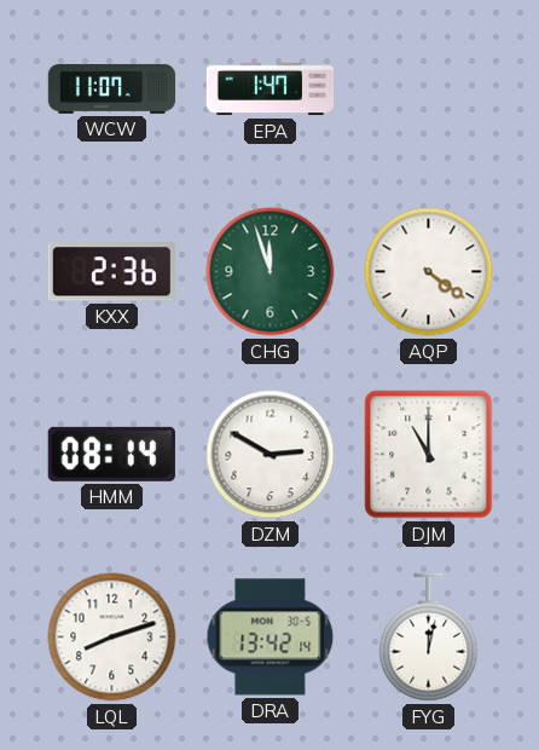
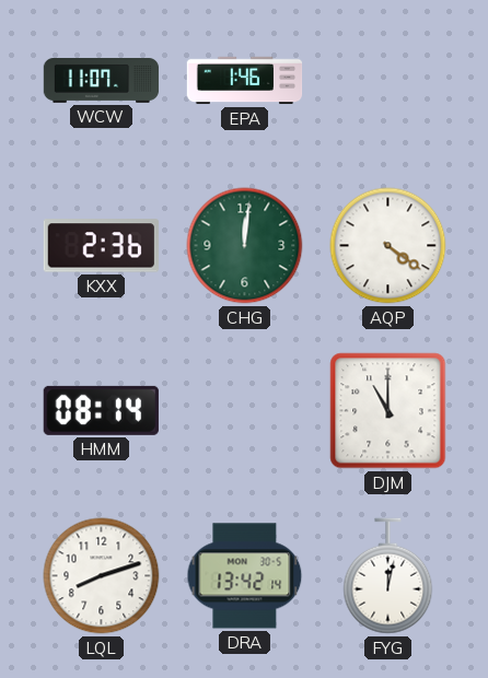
EPA: 1:47 -> 1:46
CHG: 11:57 -> 12:01
DZM: 2:50 -> none
